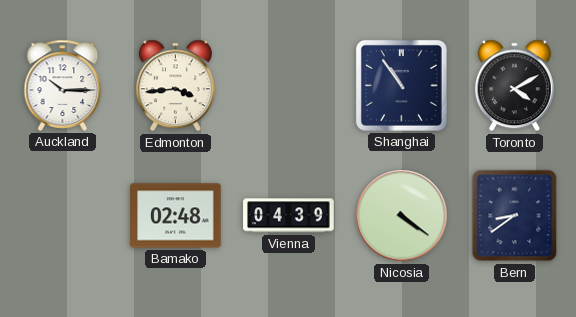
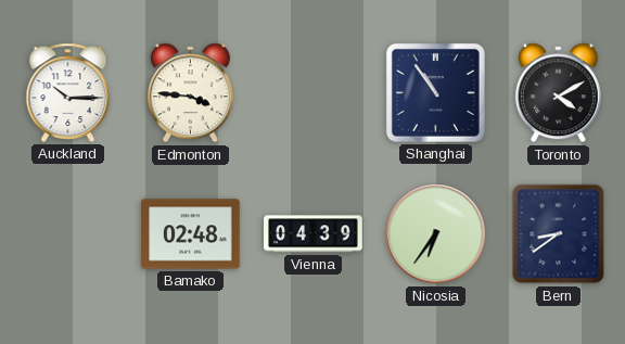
Edmonton: 3:44 -> 3:46
Nicosia: 4:21 -> 6:36
